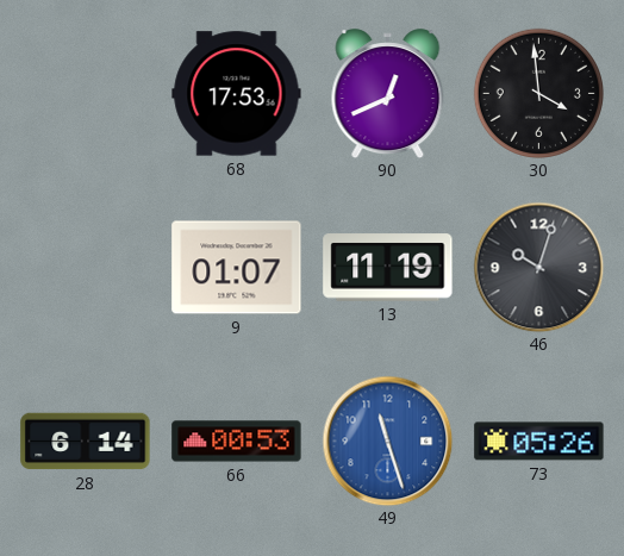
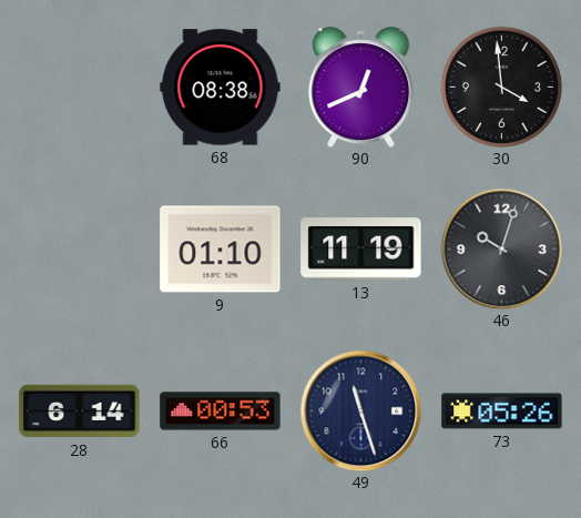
68: 17:53 -> 08:38
9: 01:07 -> 01:10
49 dial: blue -> navy
